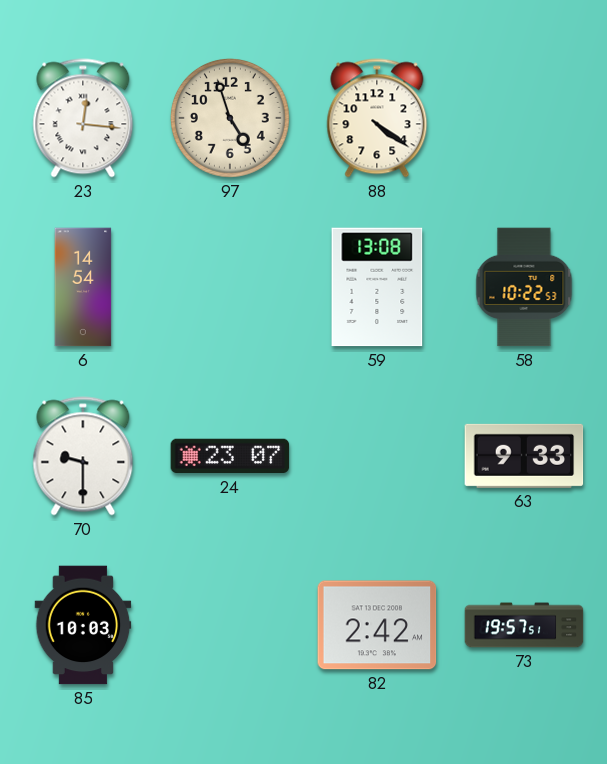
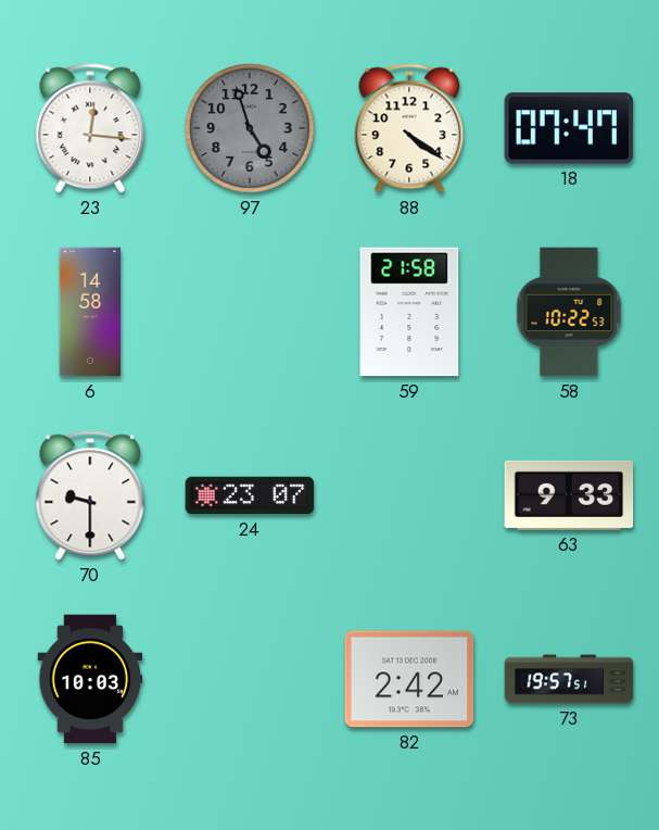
97 dial: cream -> grey
18: none -> 07:47
6: 14:54 -> 14:58
59: 13:08 -> 21:58
